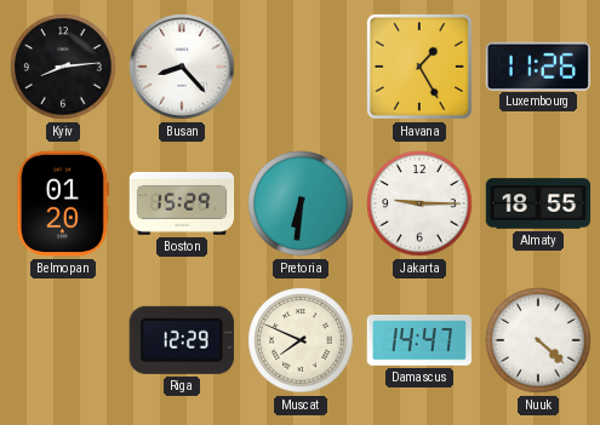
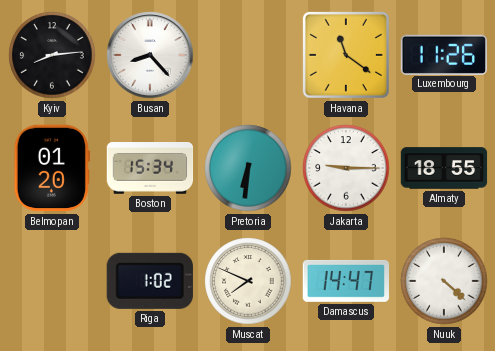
Havana: 1:25 -> 11:21
Boston: 15:29 -> 15:34
Riga: 12:29 -> 1:02
